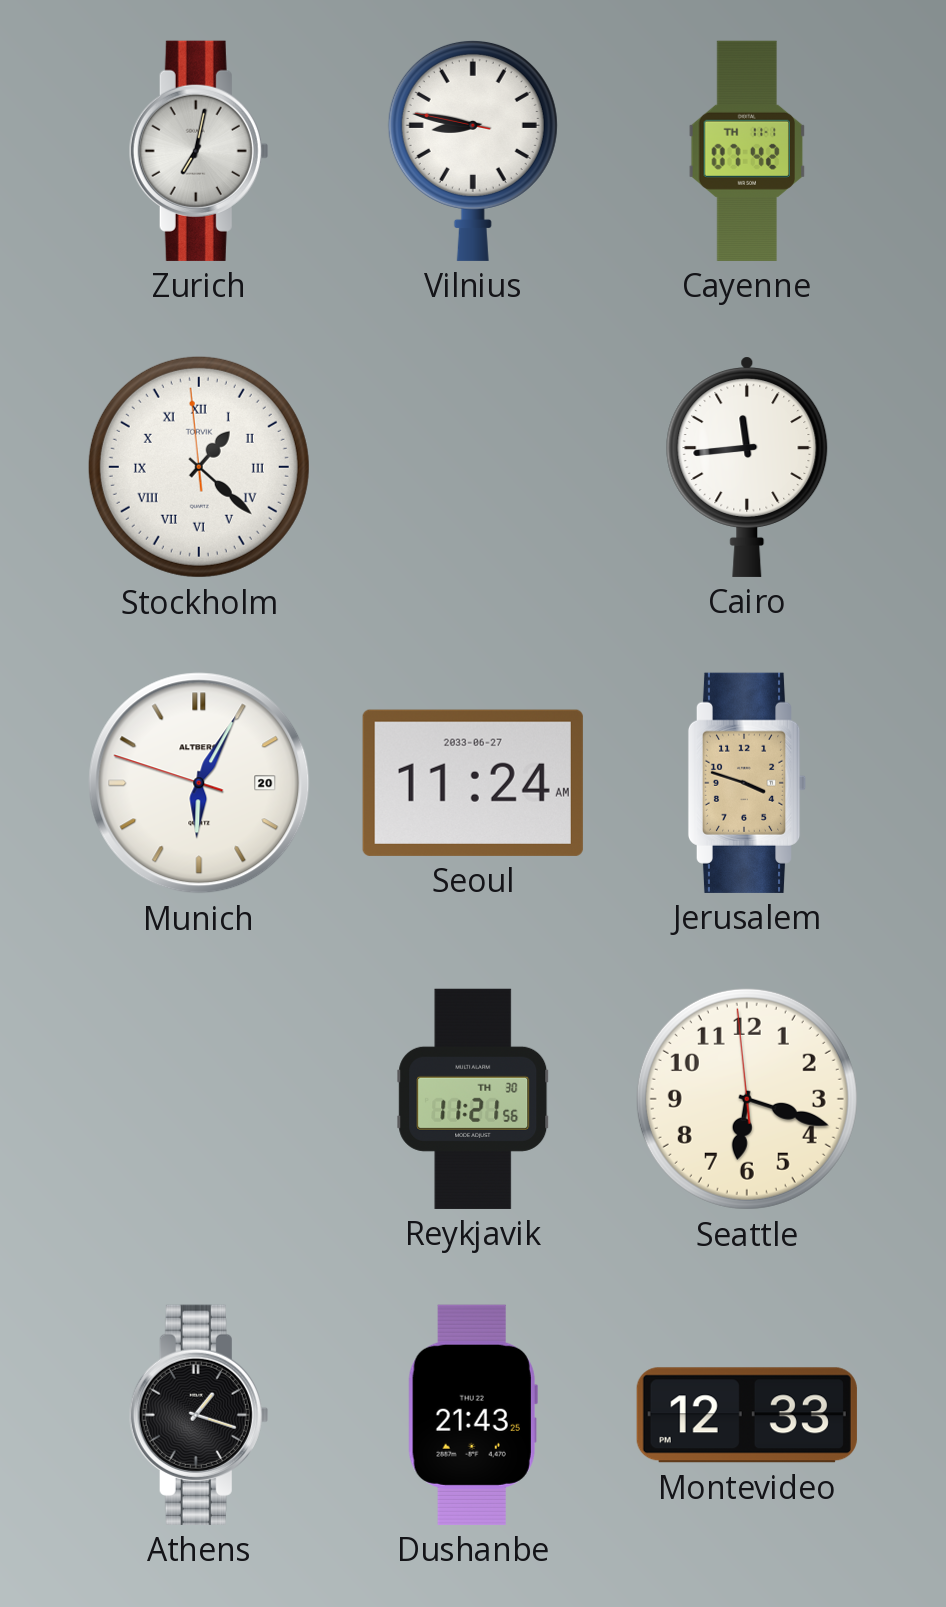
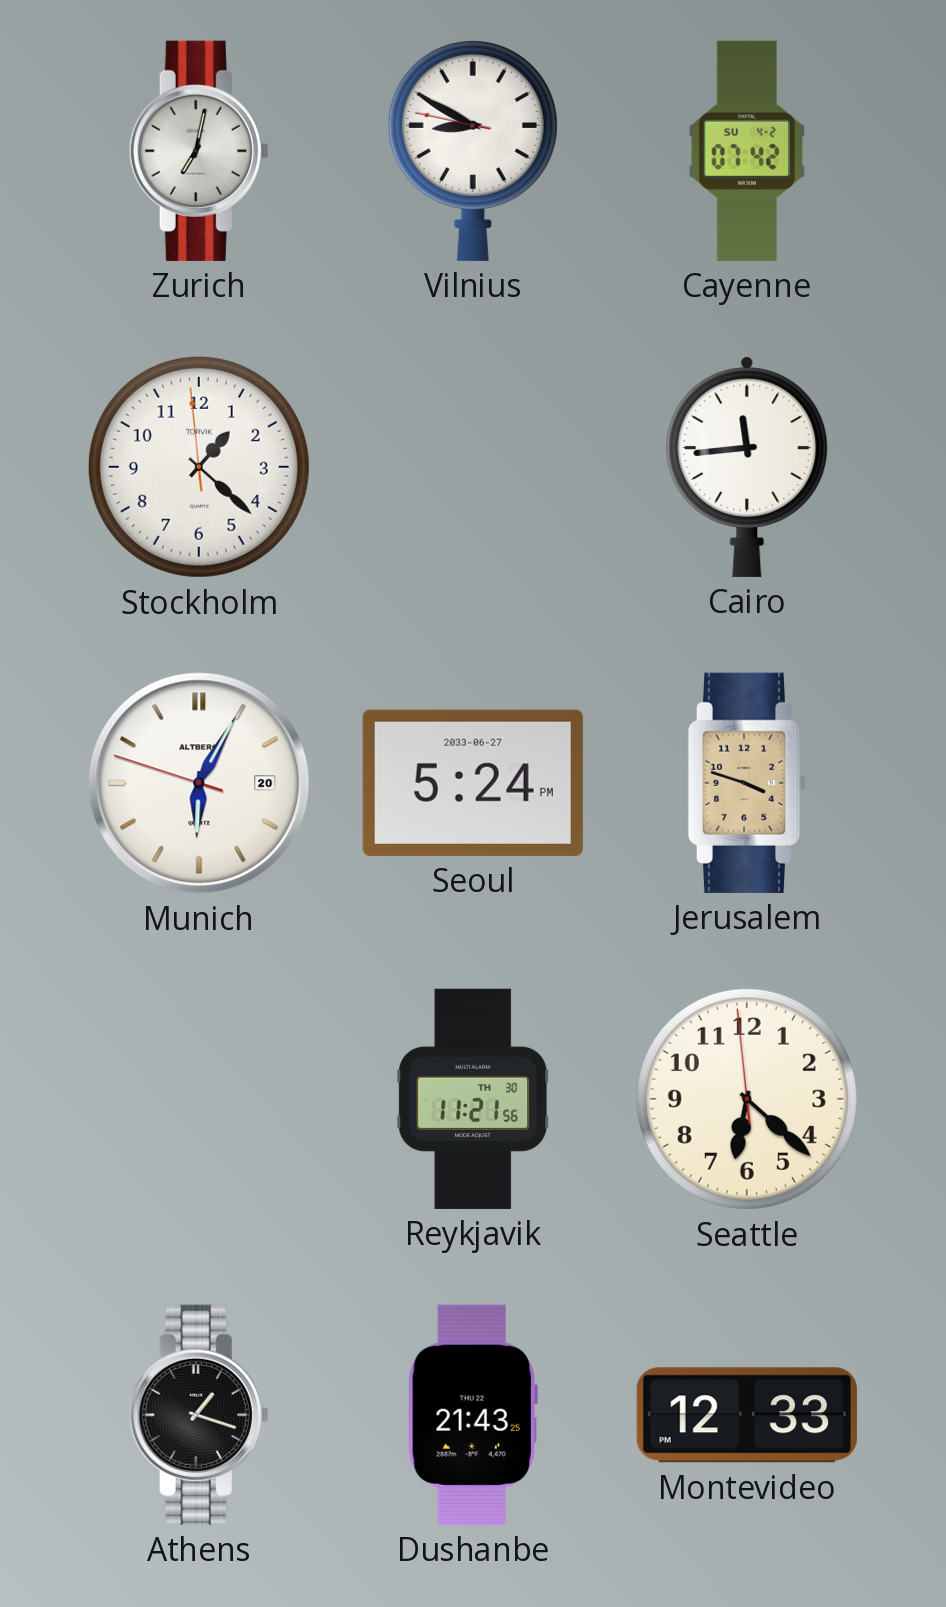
Vilnius: 8:46 -> 8:49
Cayenne date: TH 11-1 -> SU 4-2
Stockholm numerals: Roman -> Arabic
Seoul: 11:24 -> 5:24
Seattle: 6:17 -> 6:21
